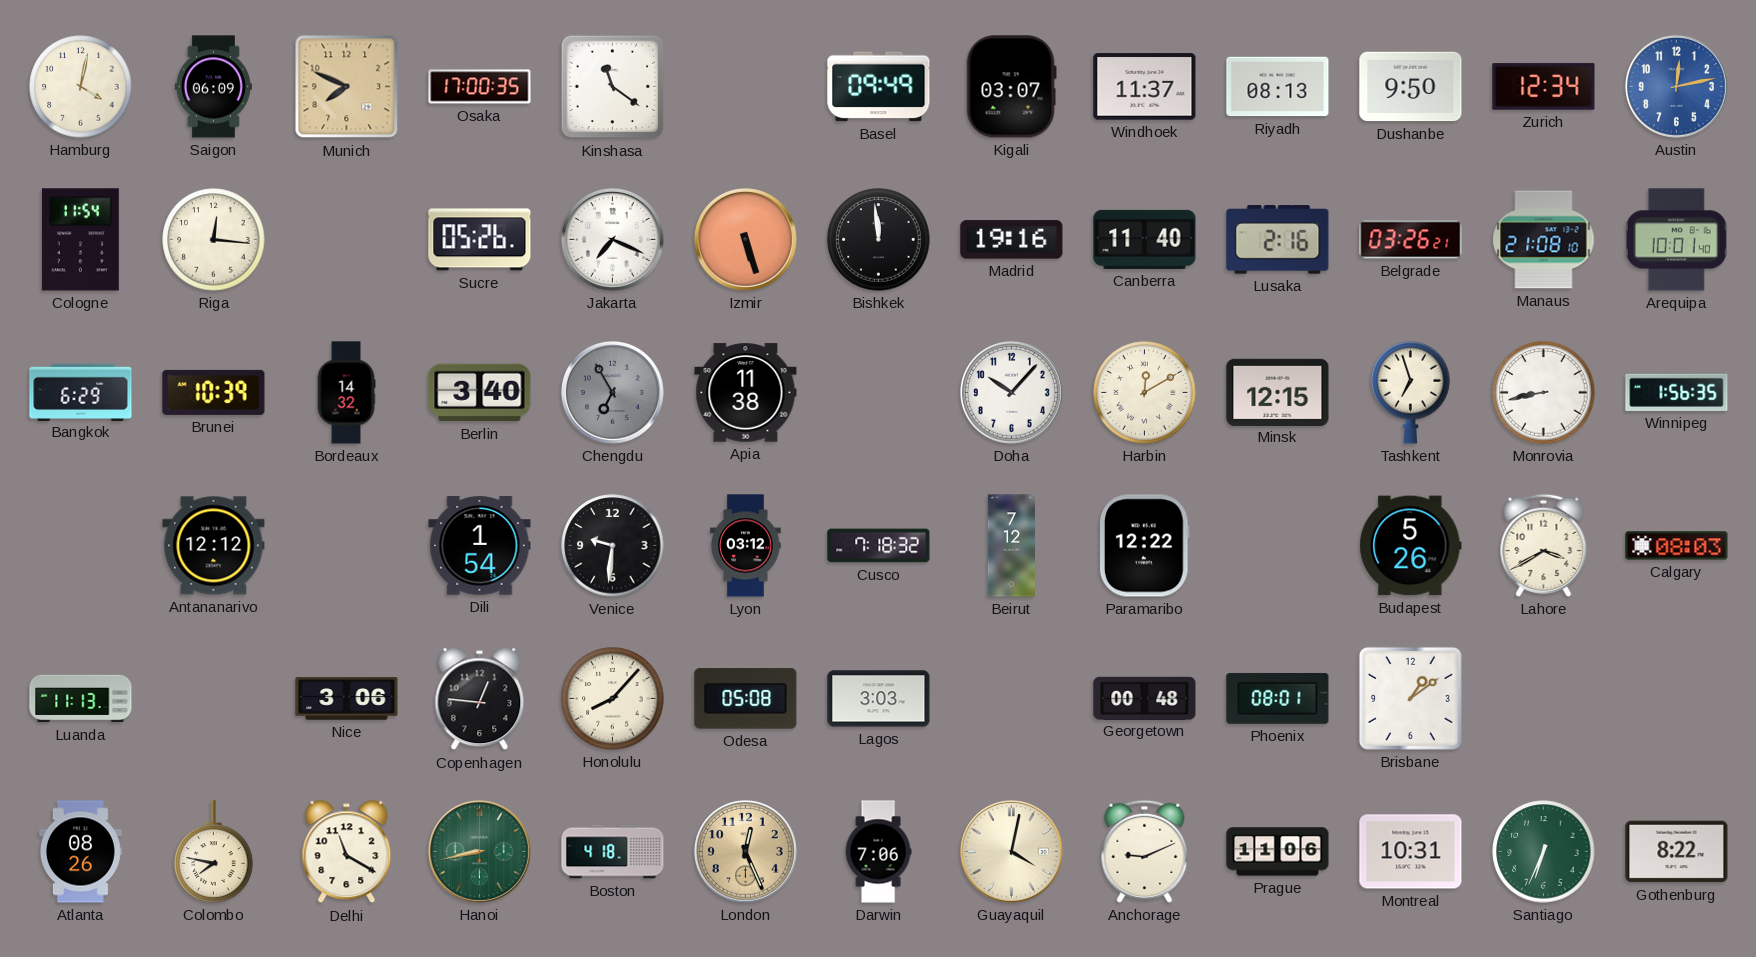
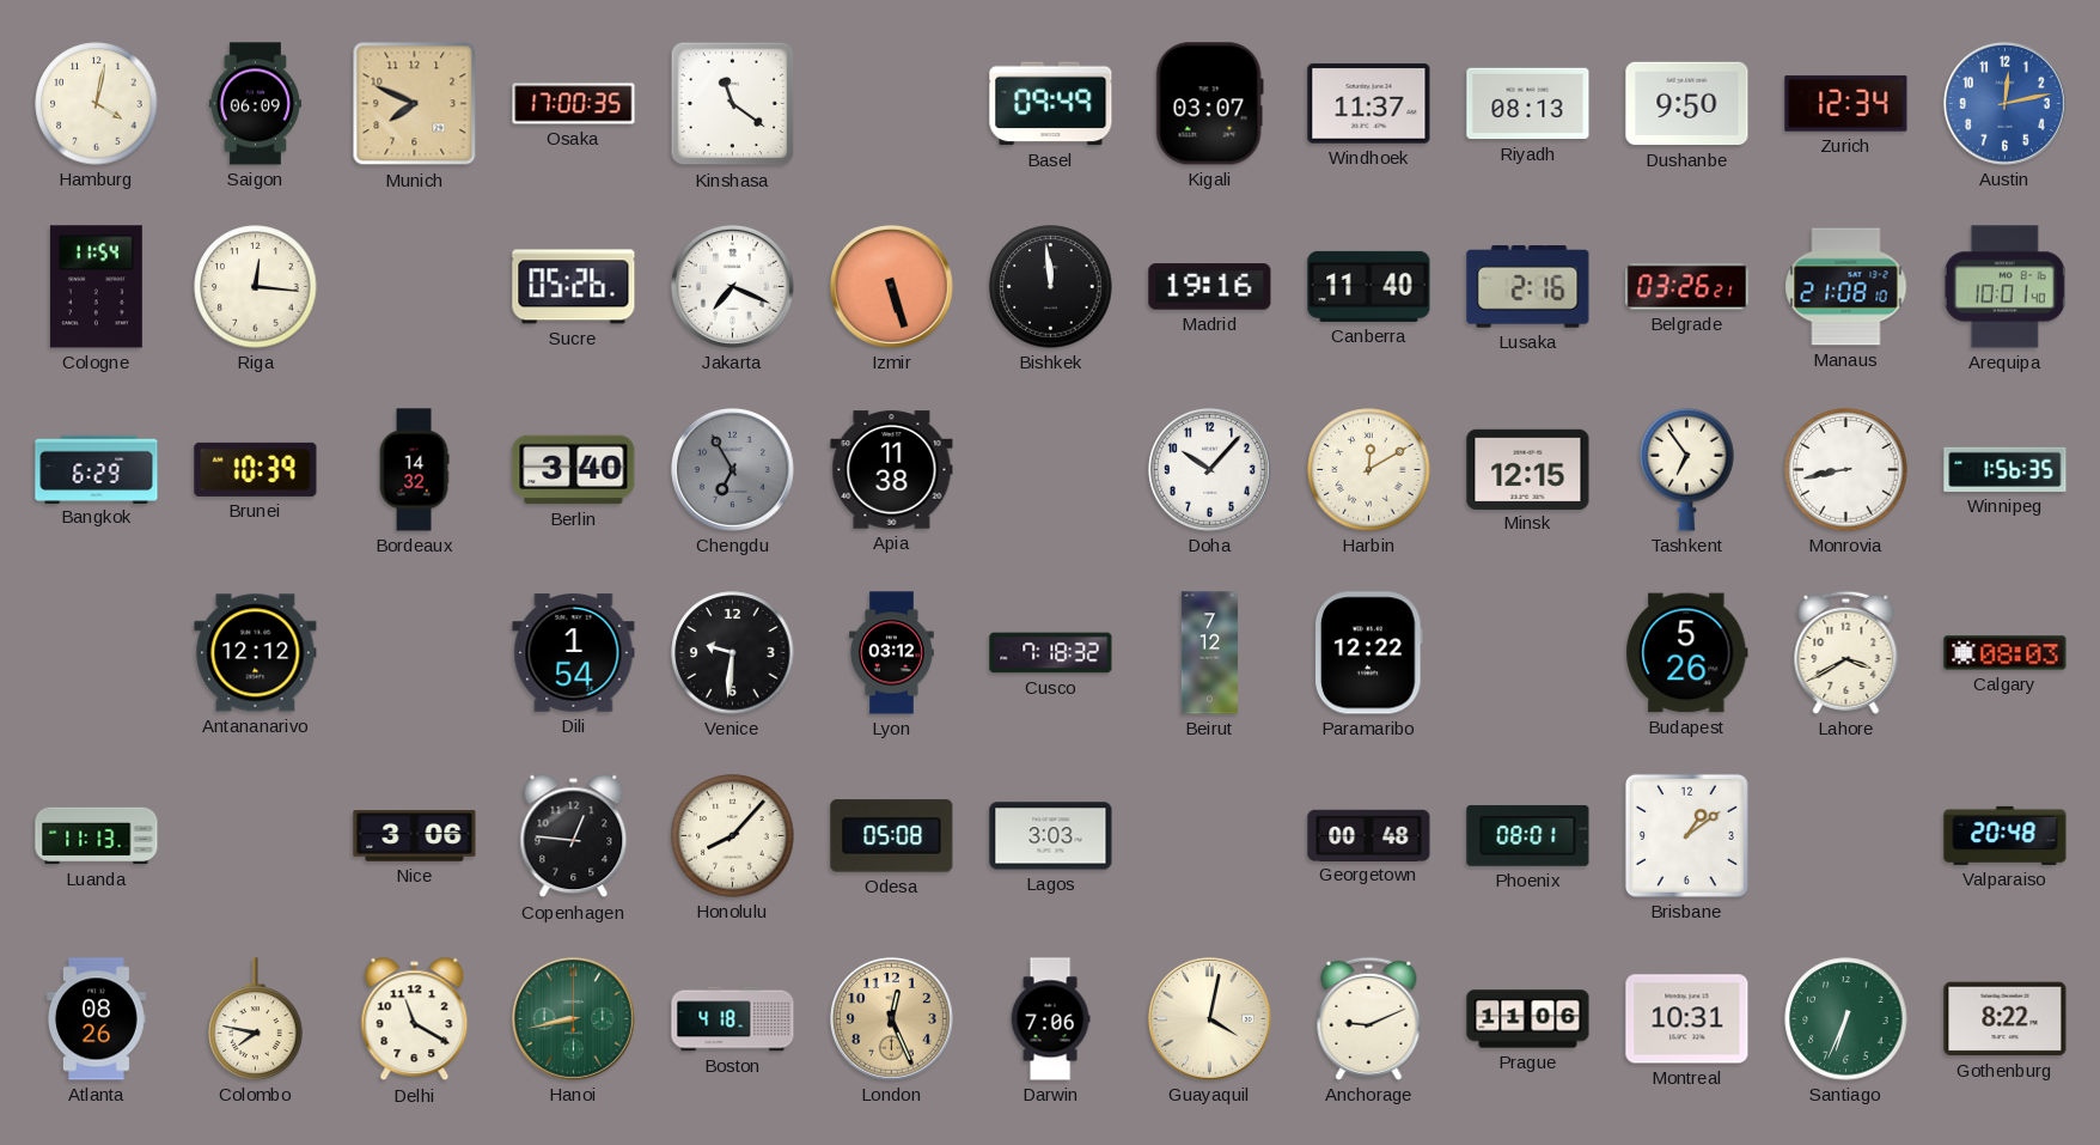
Tashkent: 6:57 -> 6:54
Valparaiso: none -> 20:48
